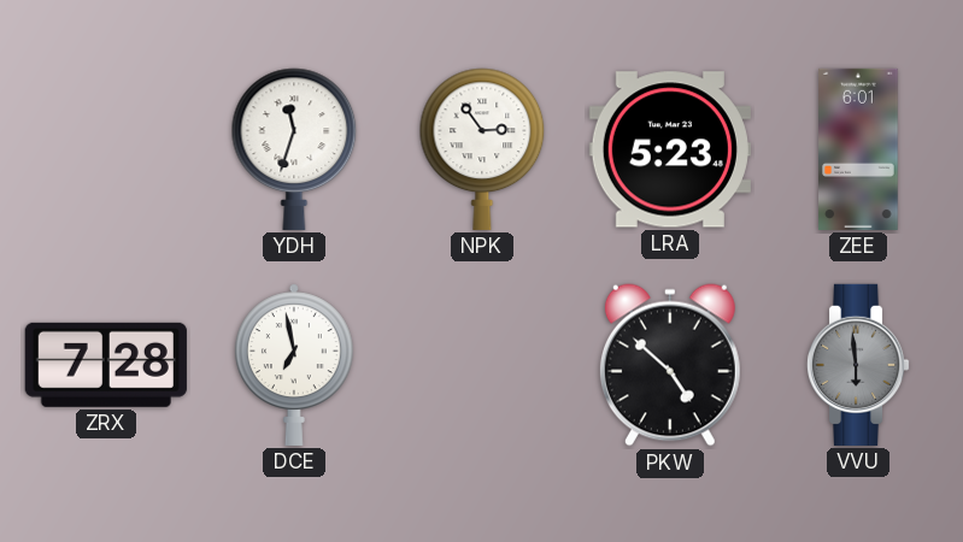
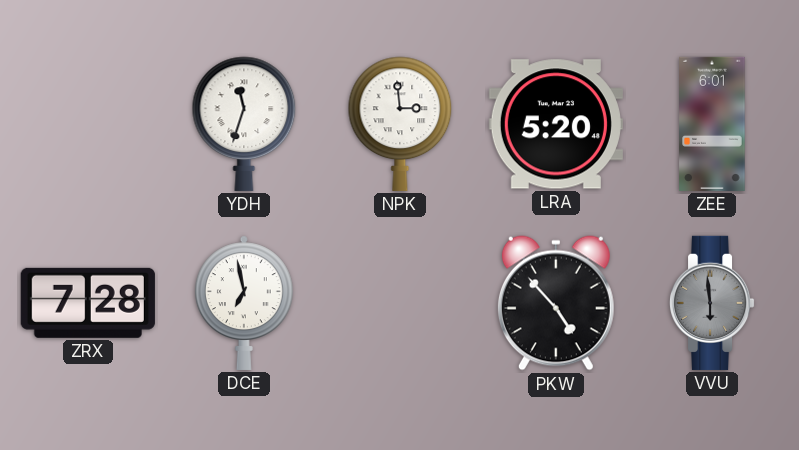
NPK: 2:54 -> 2:59
LRA: 5:23 -> 5:20
PKW: 4:52 -> 4:53
